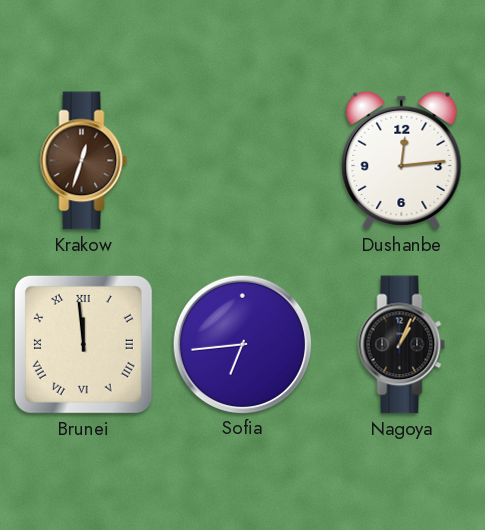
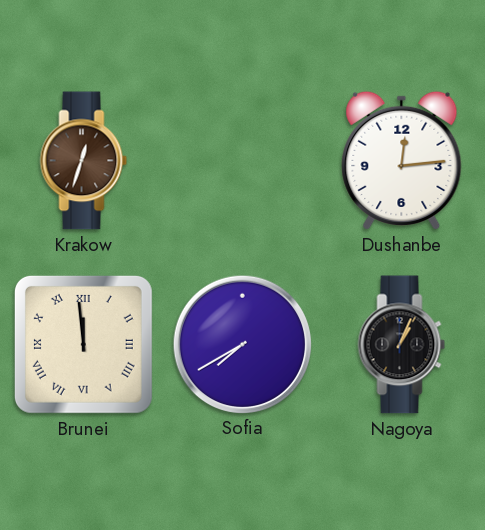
Sofia: 6:44 -> 7:40
